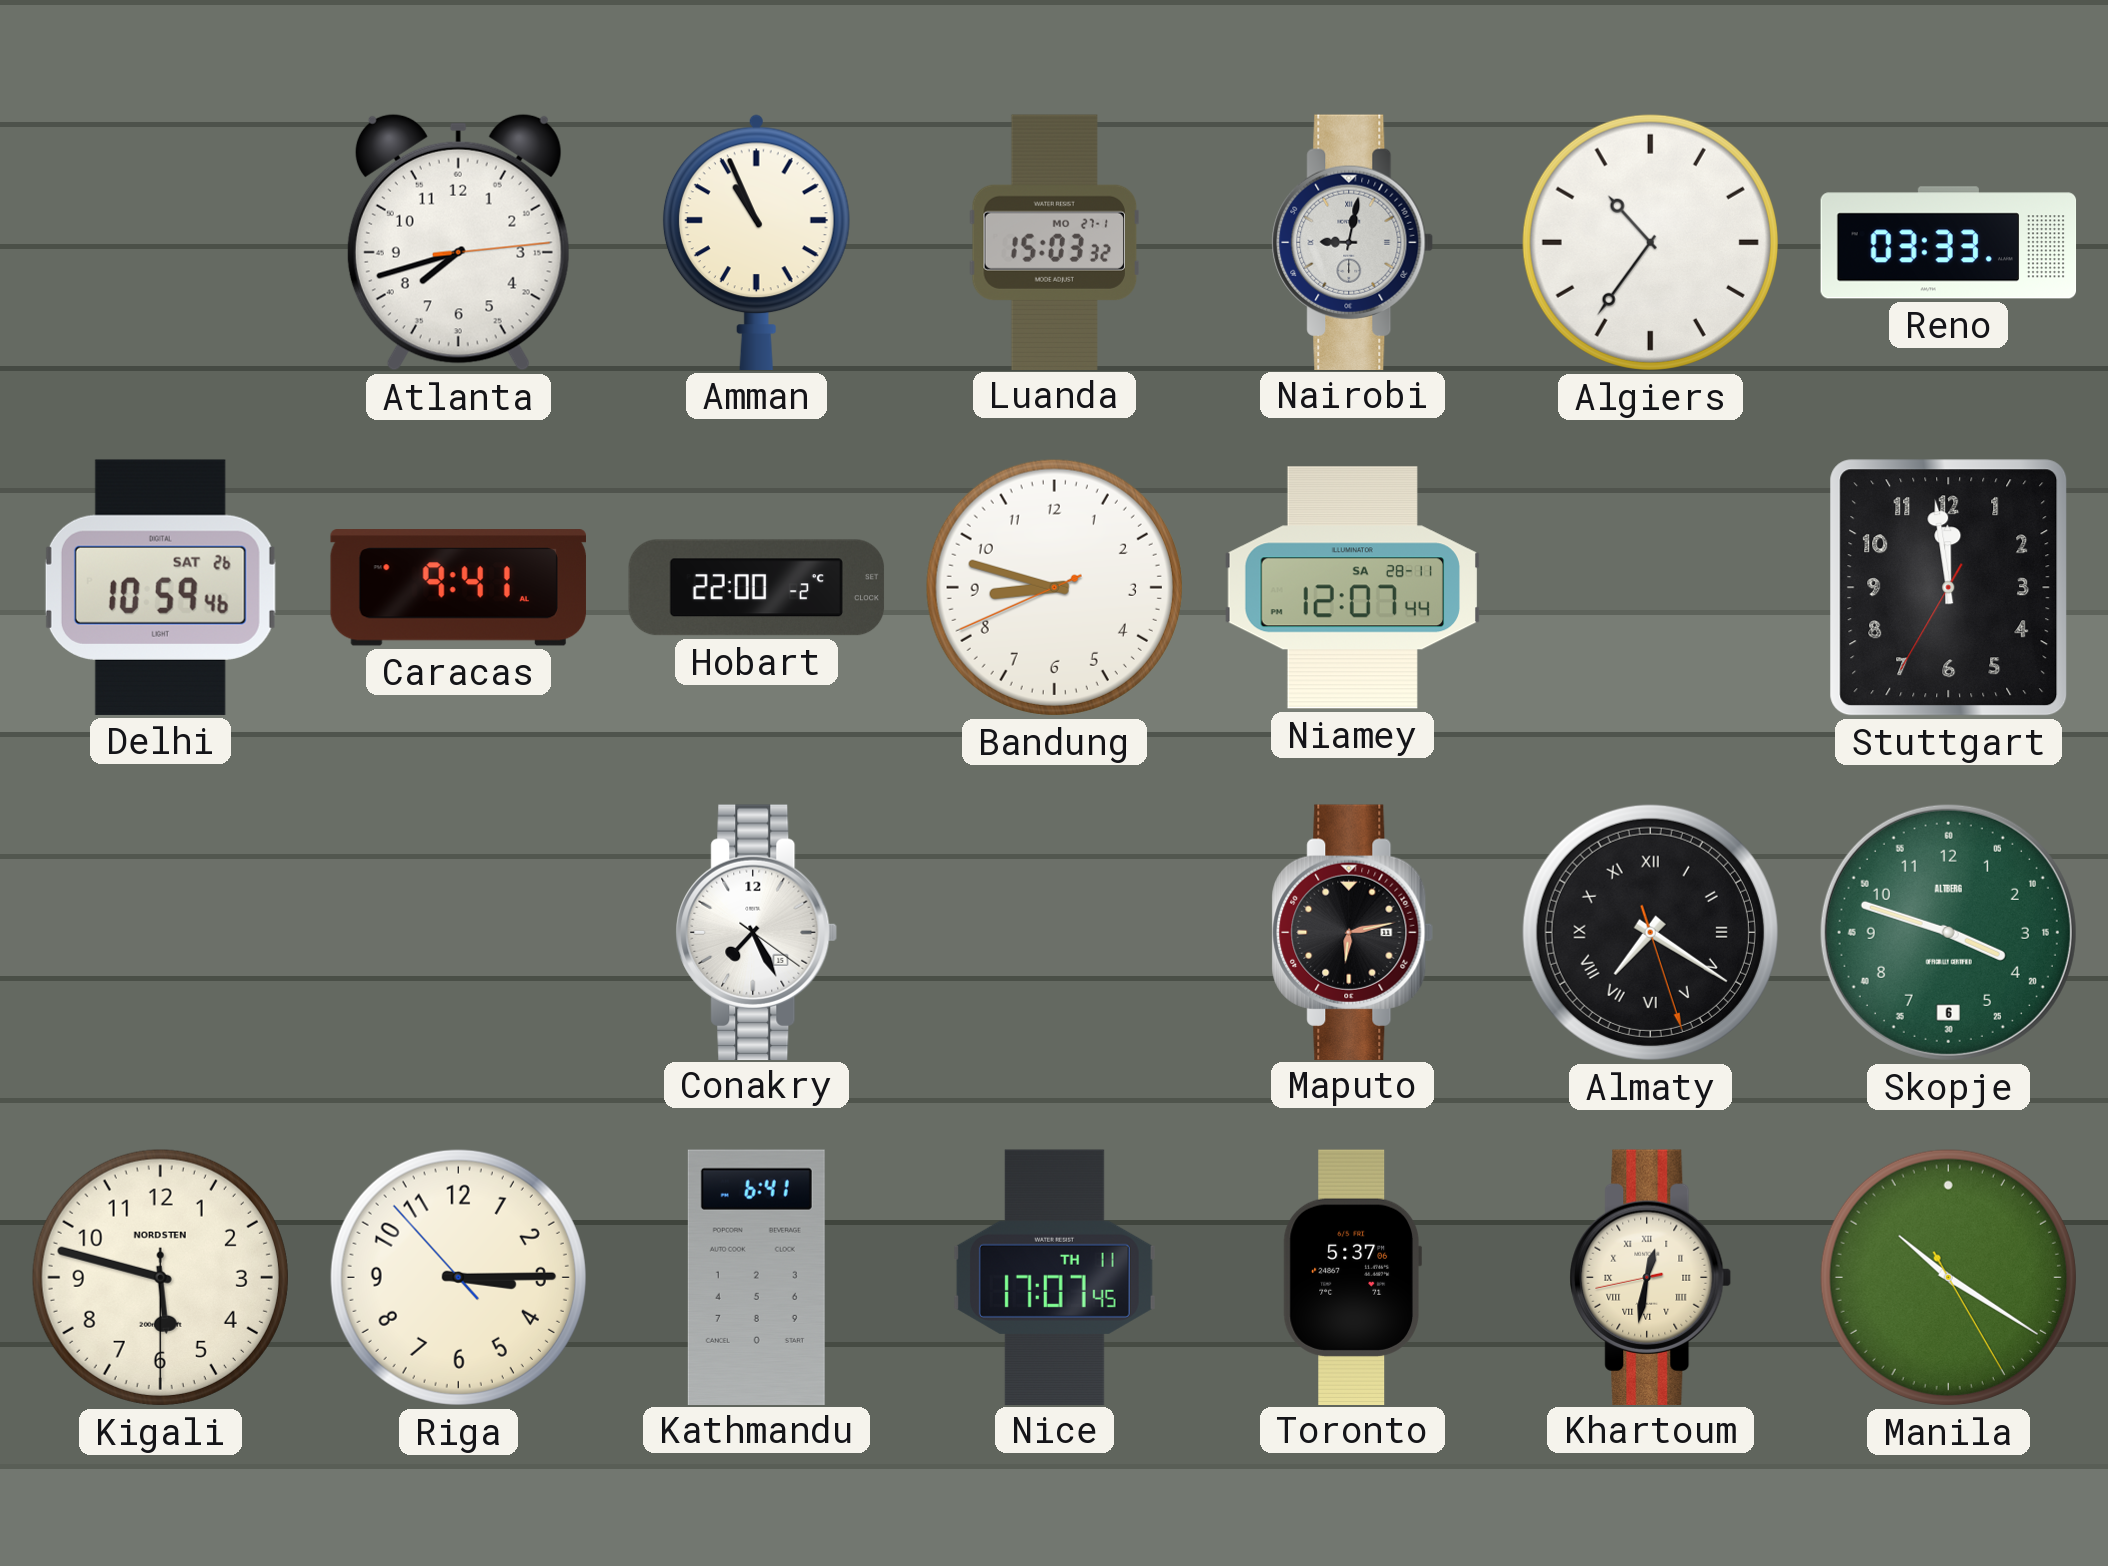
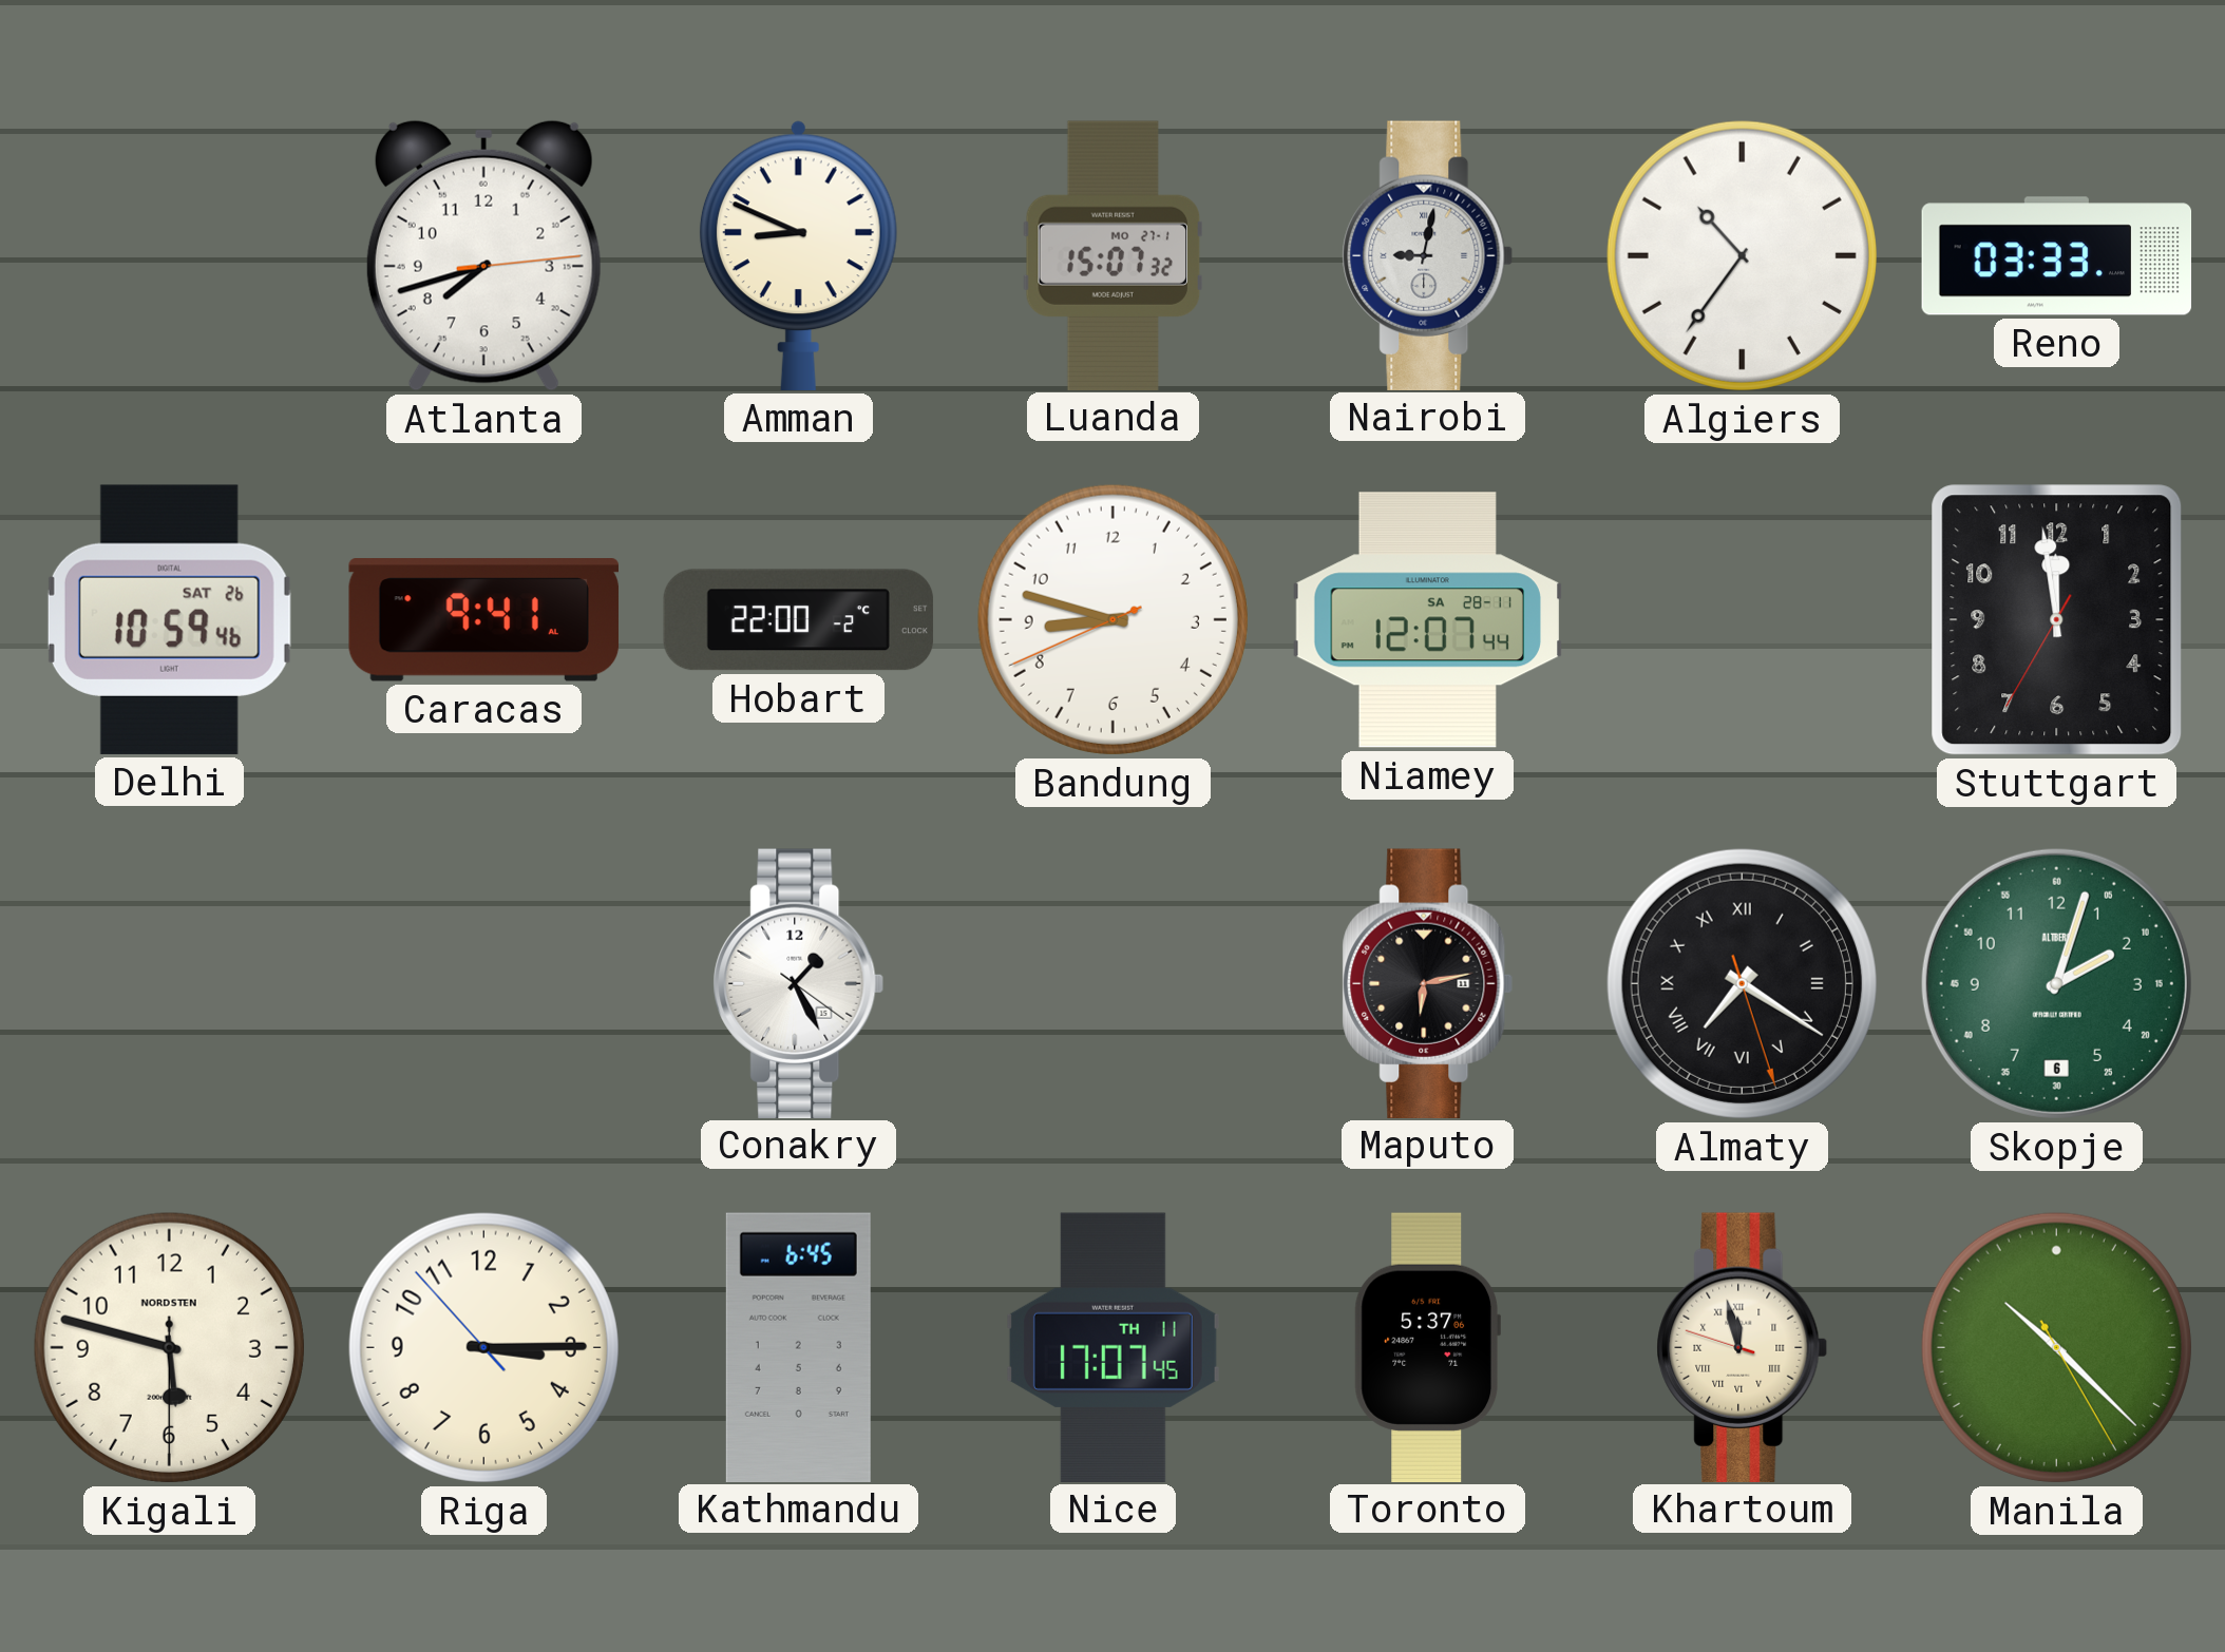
Amman: 10:56 -> 8:49
Luanda: 15:03 -> 15:07
Conakry: 7:25 -> 1:25
Skopje: 3:48 -> 2:03
Kathmandu: 6:41 -> 6:45
Khartoum: 12:31 -> 11:57
Manila: 10:20 -> 10:22
